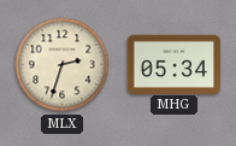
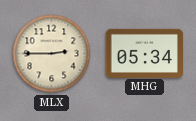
MLX: 2:33 -> 2:45
